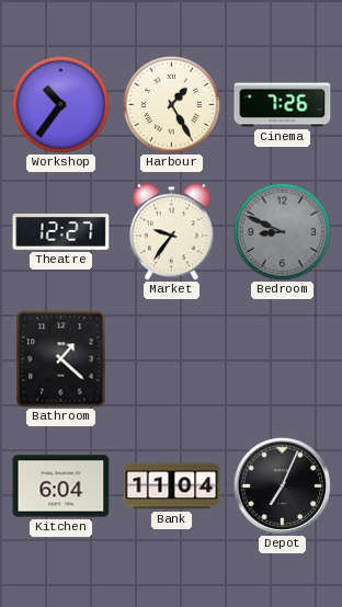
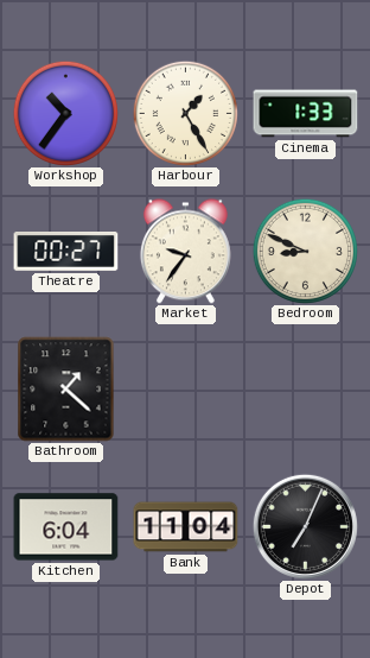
Cinema: 7:26 -> 1:33
Theatre: 12:27 -> 00:27
Bedroom dial: grey -> cream
